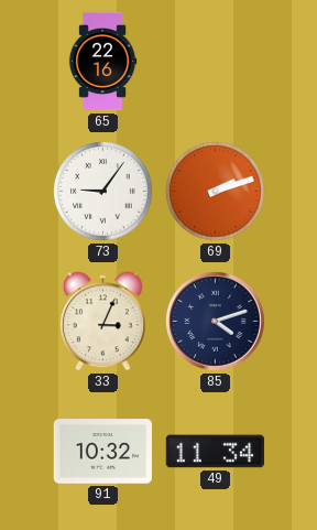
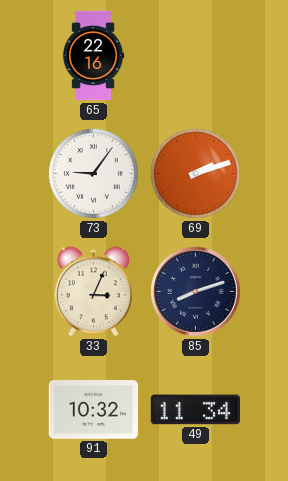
85: 4:12 -> 8:12
